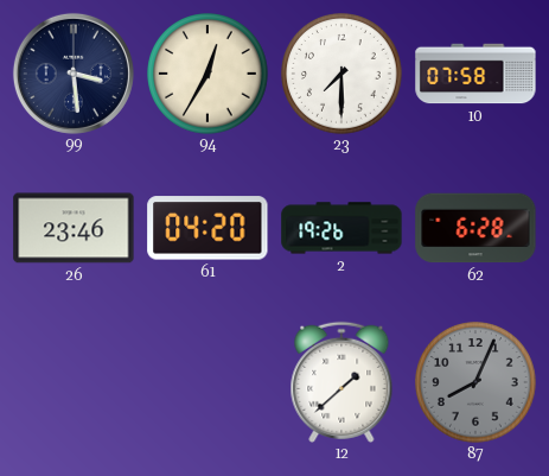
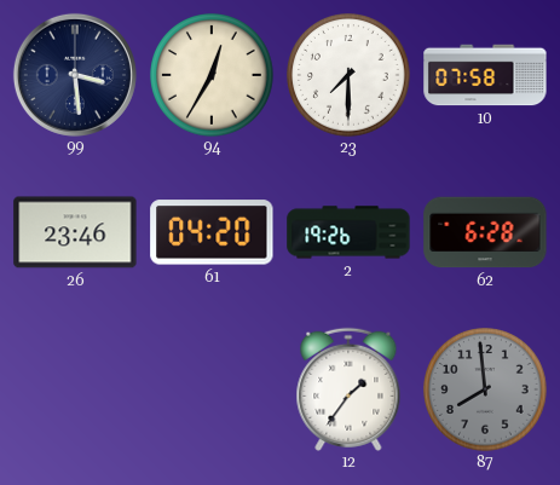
12: 1:38 -> 1:36
87: 8:04 -> 7:59
